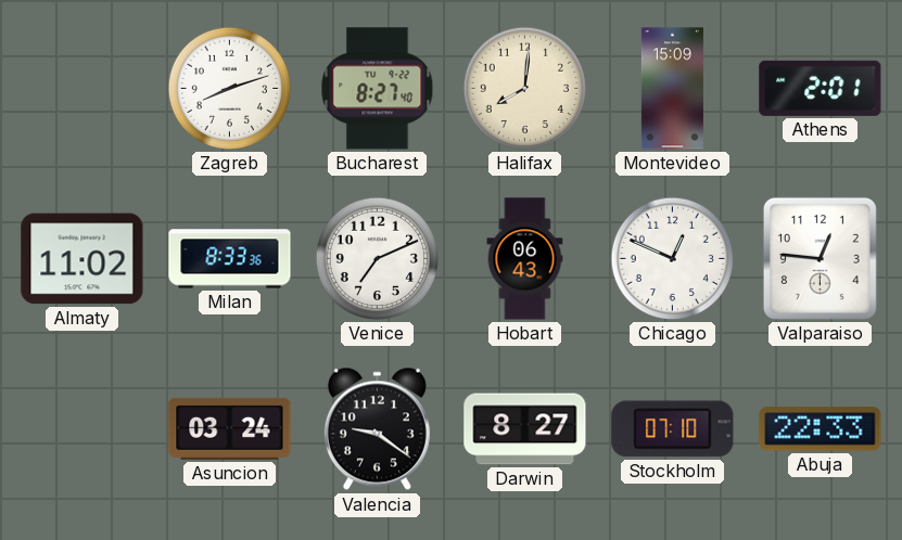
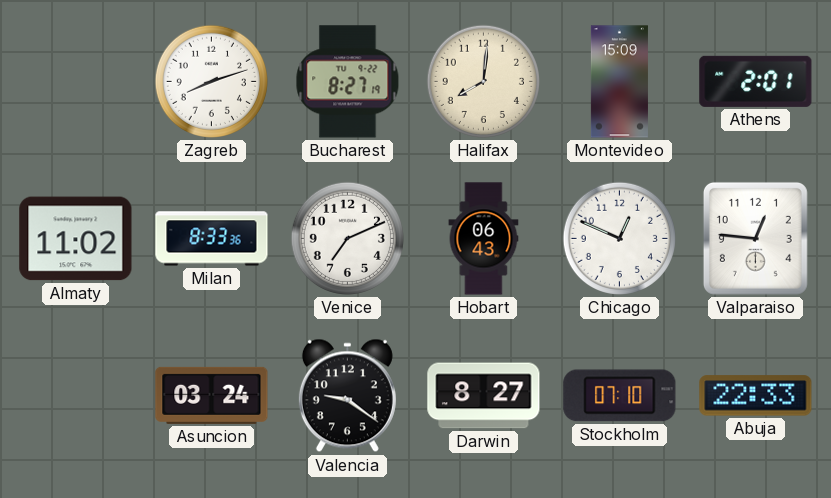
Bucharest: 8:27:40 -> 8:27:19
